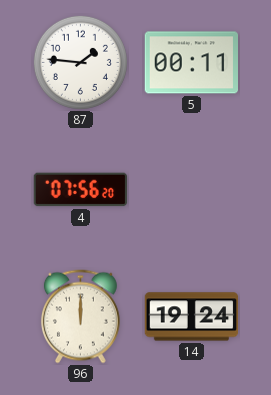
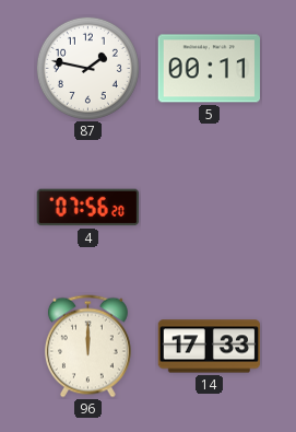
87: 1:46 -> 1:47
14: 19:24 -> 17:33
